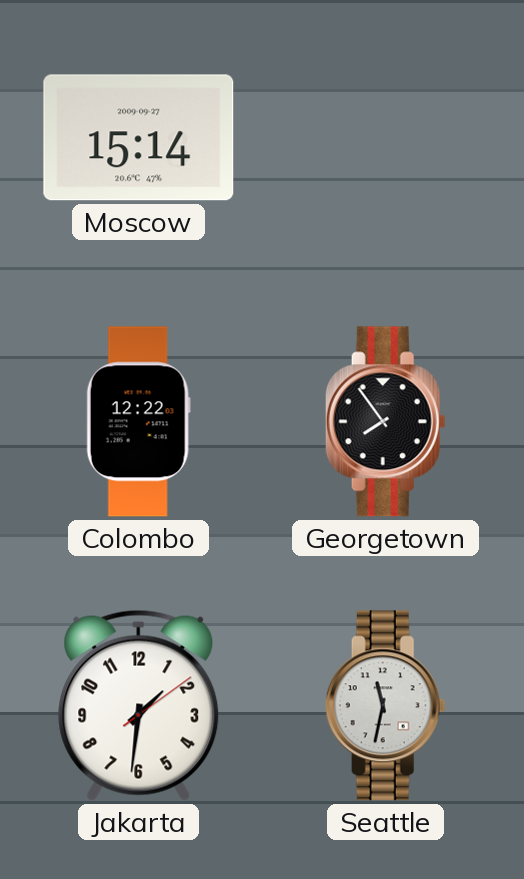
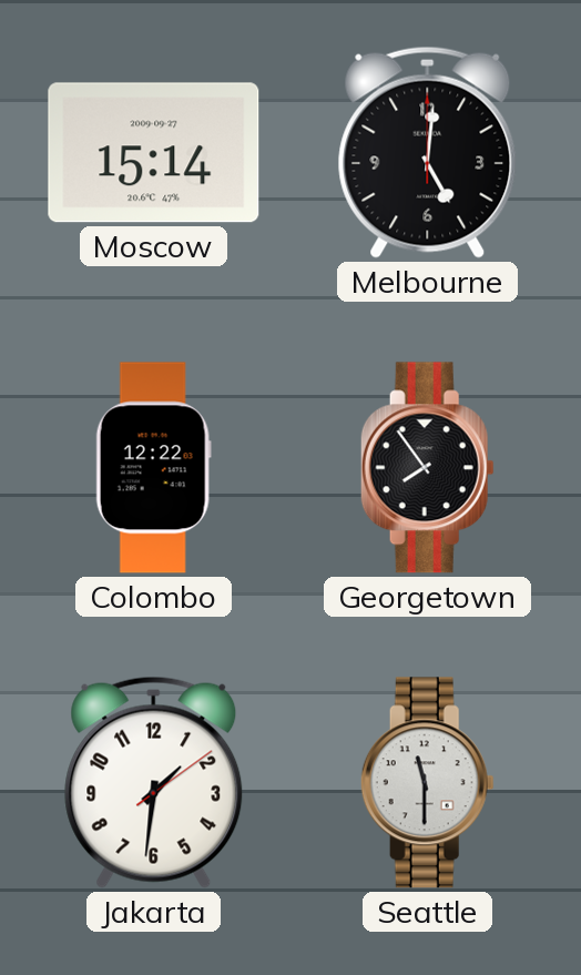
Melbourne: none -> 5:01
Seattle: 11:32 -> 11:30
